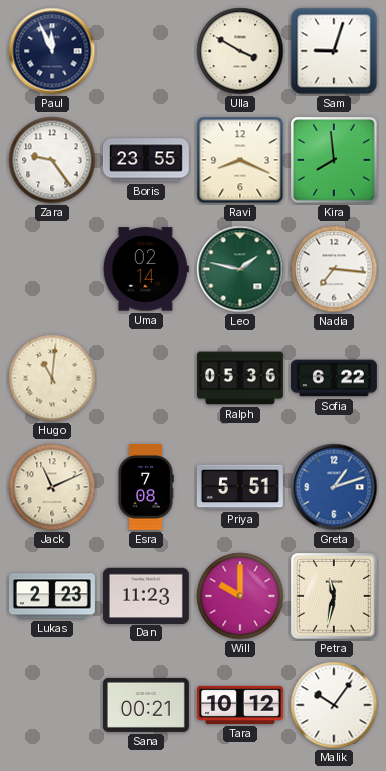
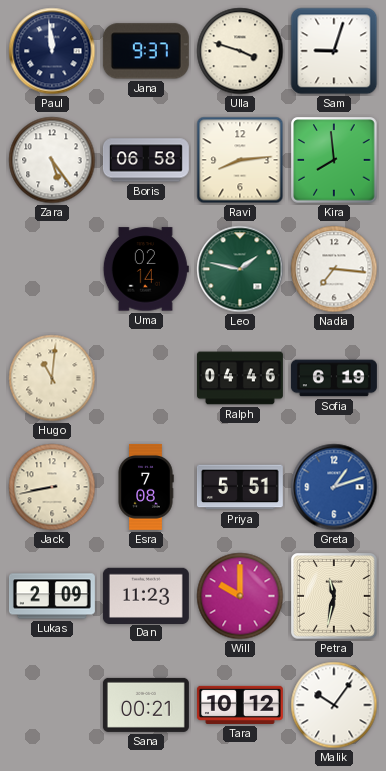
Paul: 11:56 -> 11:59
Jana: none -> 9:37
Ulla: 3:50 -> 3:48
Zara: 9:24 -> 5:24
Boris: 23:55 -> 06:58
Ravi: 8:19 -> 8:14
Ralph: 05:36 -> 04:46
Sofia: 6:22 -> 6:19
Jack: 11:11 -> 8:43
Lukas: 2:23 -> 2:09
